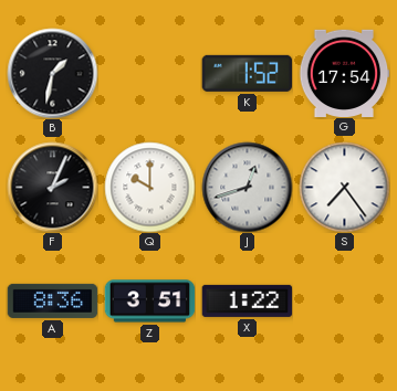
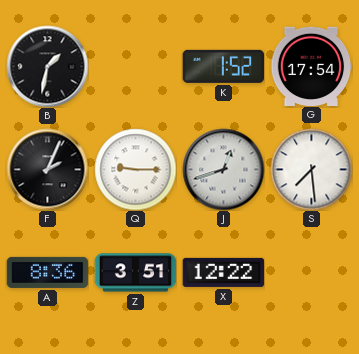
Q: 10:00 -> 9:15
S: 7:24 -> 7:29
X: 1:22 -> 12:22
